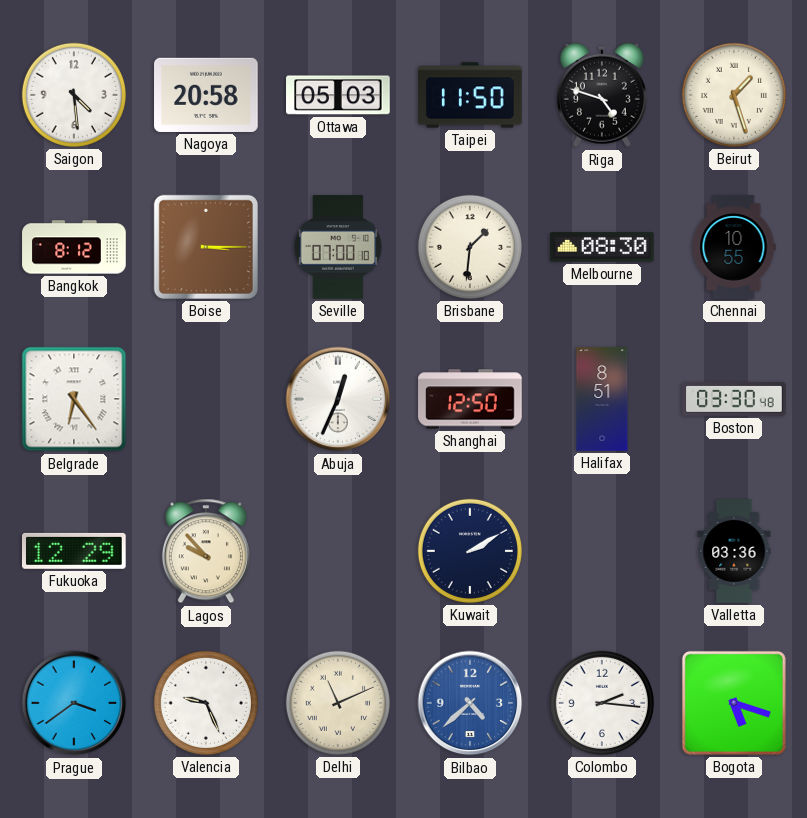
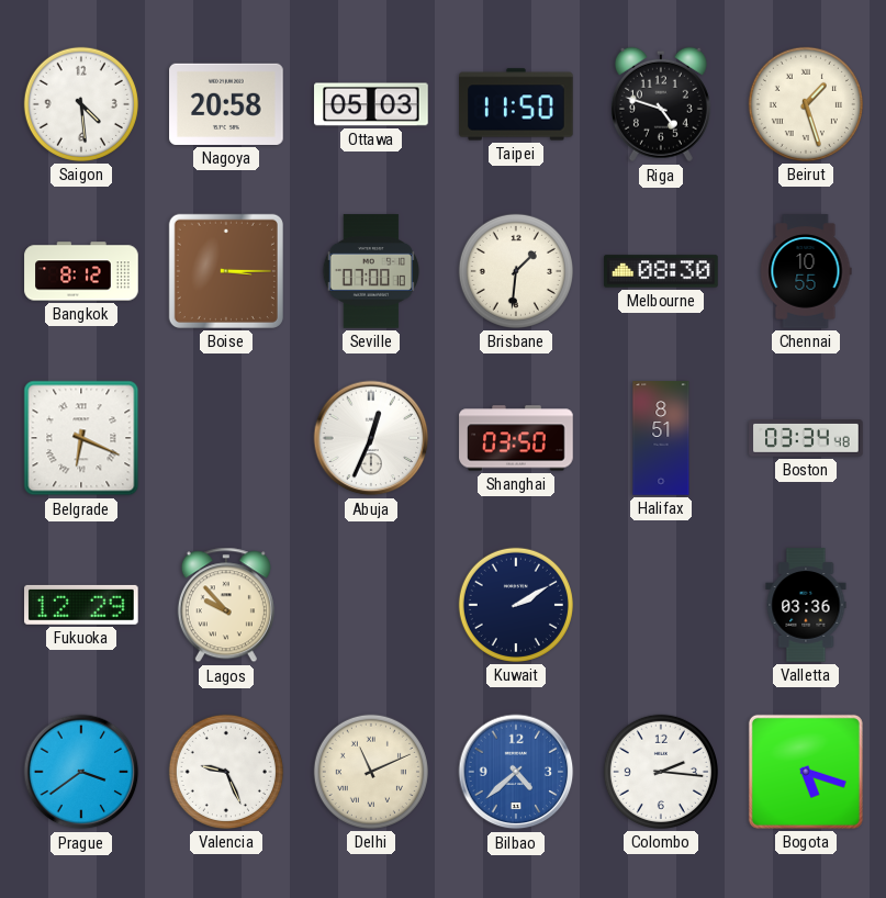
Belgrade: 6:24 -> 6:19
Shanghai: 12:50 -> 03:50
Boston: 03:30 -> 03:34
